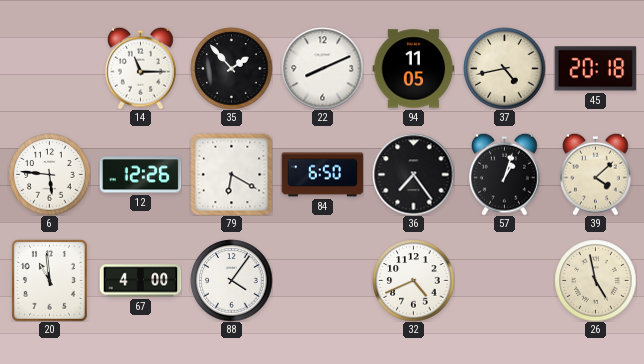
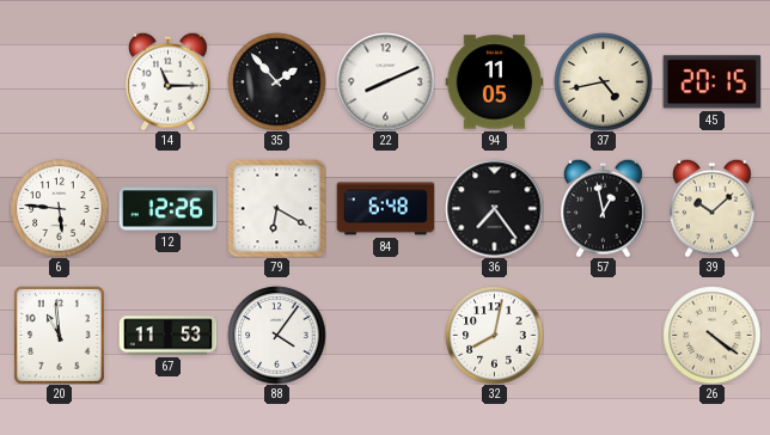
45: 20:18 -> 20:15
84: 6:50 -> 6:48
57: 1:03 -> 12:58
39: 4:08 -> 10:08
67: 4:00 -> 11:53
32: 4:41 -> 8:02
26: 4:58 -> 4:21
